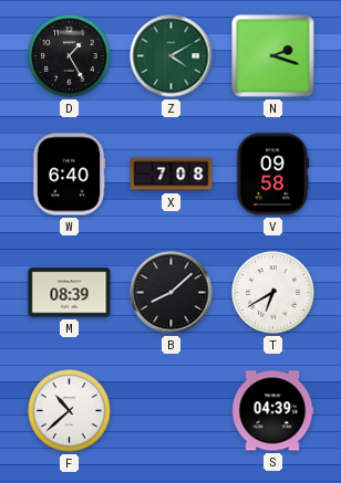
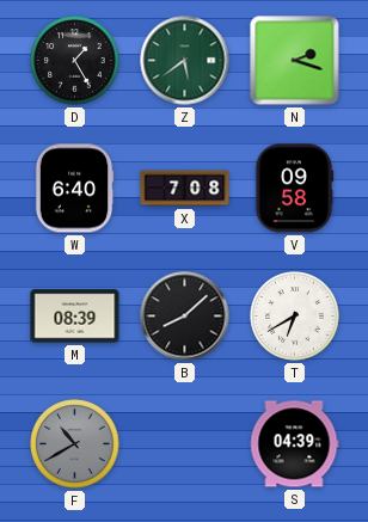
Z: 4:10 -> 5:39
F: 10:38 -> 10:40
F dial: white -> grey
